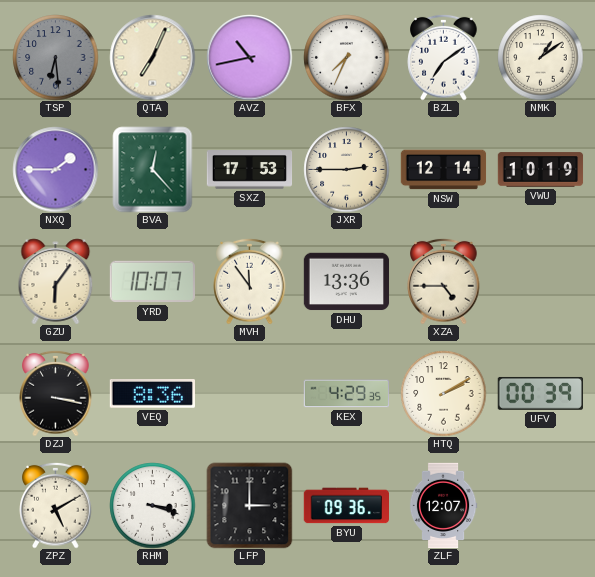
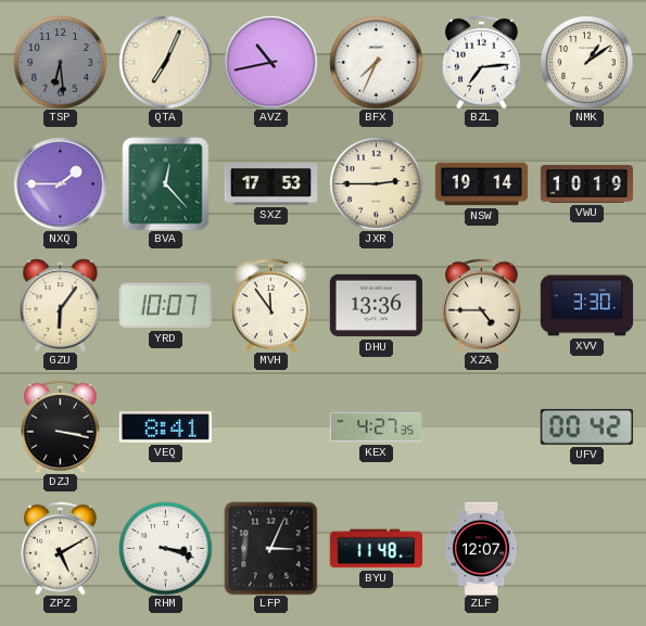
BZL: 7:09 -> 7:14
NSW: 12:14 -> 19:14
XVV: none -> 3:30
VEQ: 8:36 -> 8:41
KEX: 4:29 -> 4:27
HTQ: 2:10 -> none
UFV: 00:39 -> 00:42
LFP: 3:00 -> 3:04
BYU: 09:36 -> 11:48
